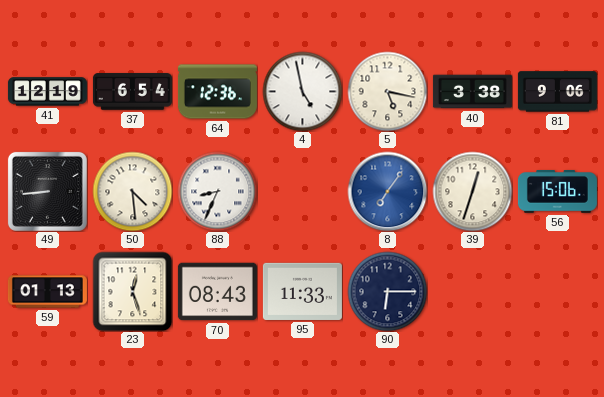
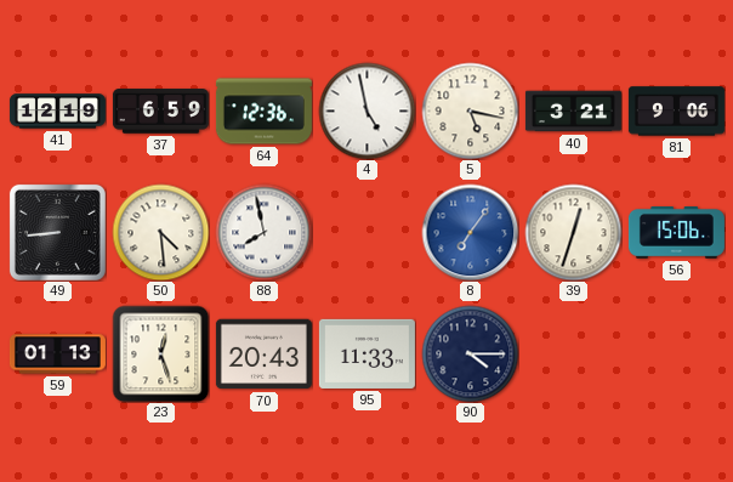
37: 6:54 -> 6:59
40: 3:38 -> 3:21
88: 8:34 -> 7:58
70: 08:43 -> 20:43
90: 6:15 -> 4:15
